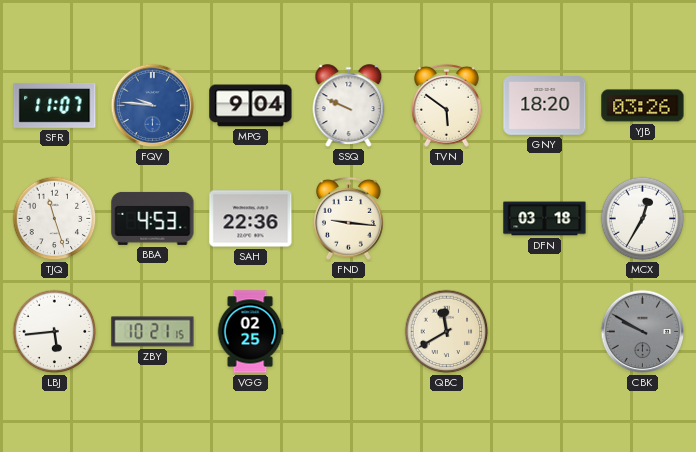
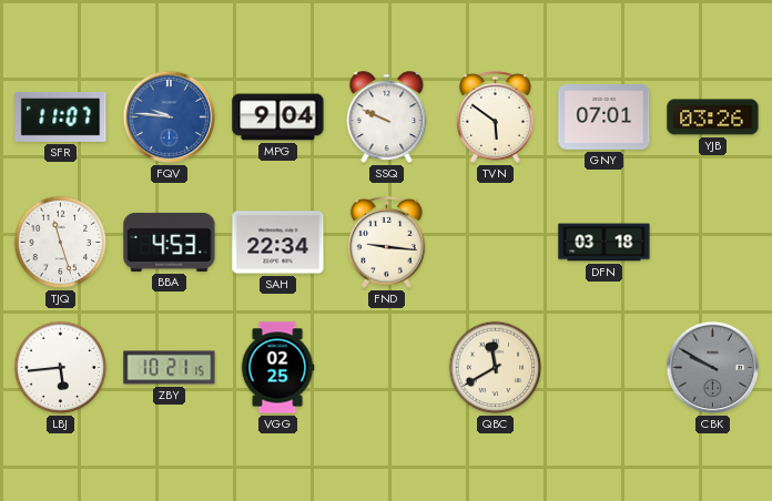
GNY: 18:20 -> 07:01
SAH: 22:36 -> 22:34
MCX: 12:35 -> none
